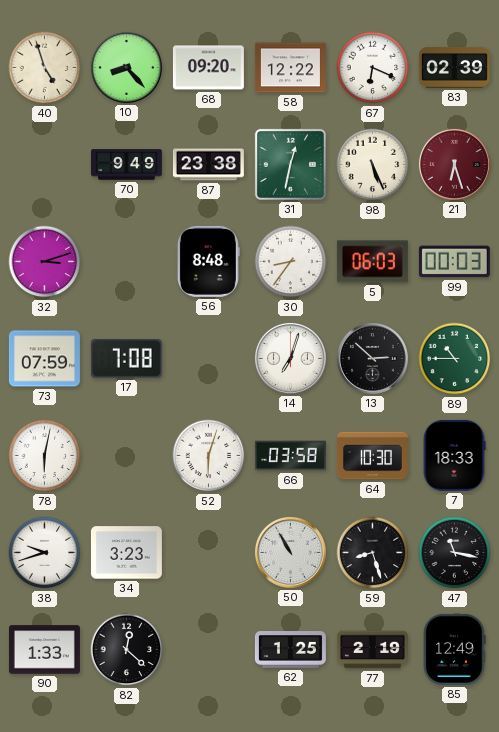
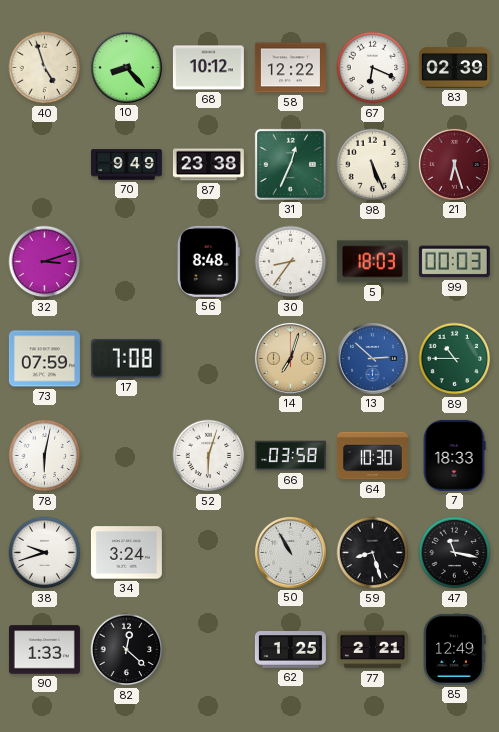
68: 09:20 -> 10:12
31: 12:32 -> 12:34
5: 06:03 -> 18:03
14 dial: white -> champagne
13 dial: black -> blue
34: 3:23 -> 3:24
77: 2:19 -> 2:21
